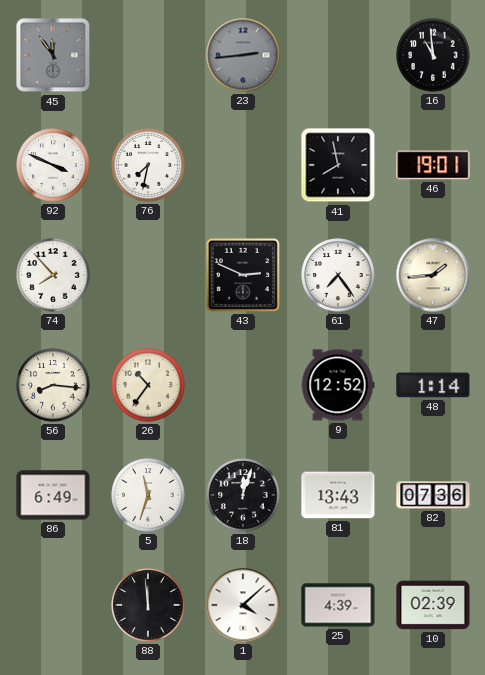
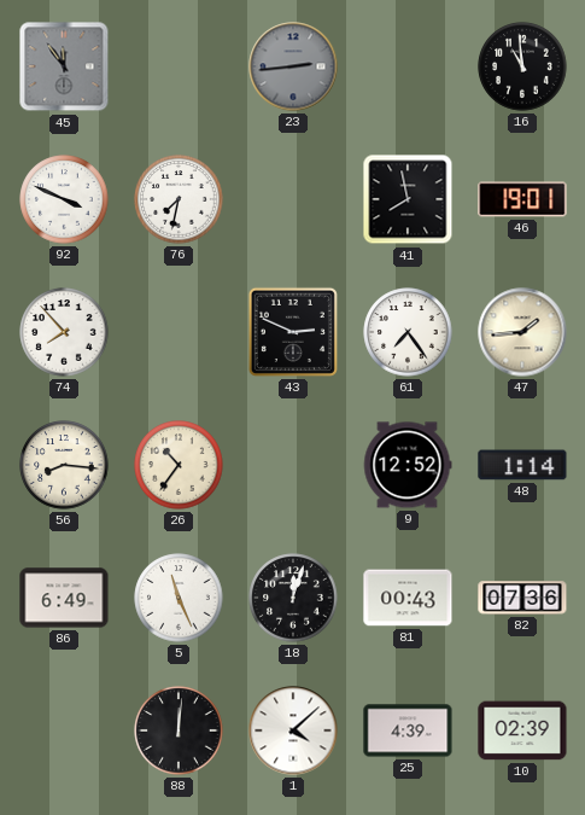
5: 11:33 -> 11:26
81: 13:43 -> 00:43
88: 11:59 -> 12:01
